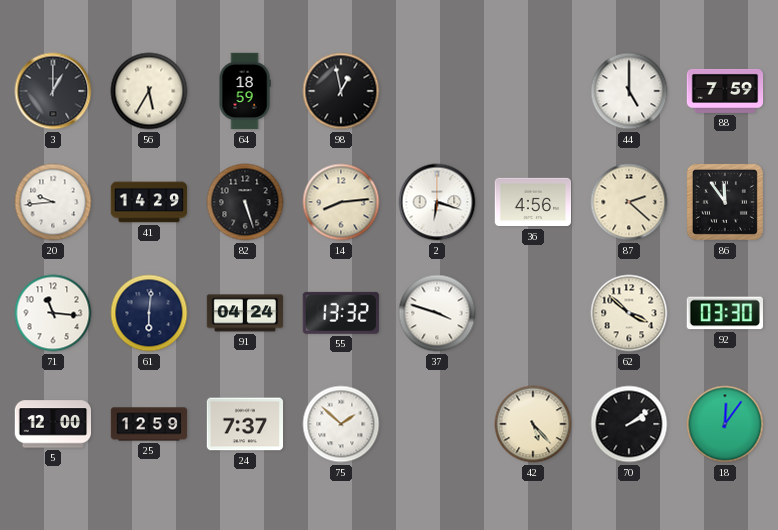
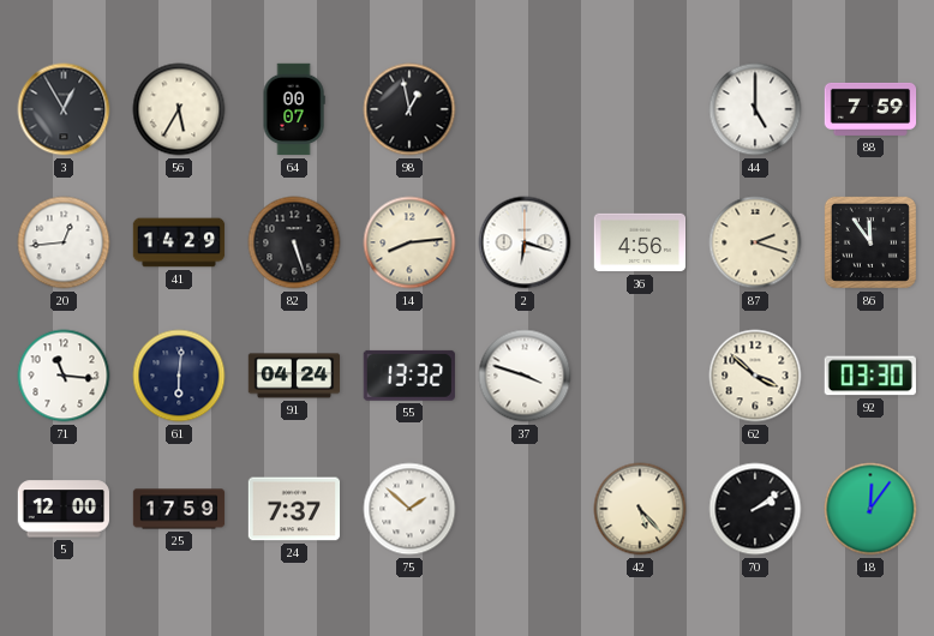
3: 1:00 -> 12:55
64: 18:59 -> 00:07
20: 9:44 -> 12:44
87: 2:22 -> 2:18
25: 12:59 -> 17:59
